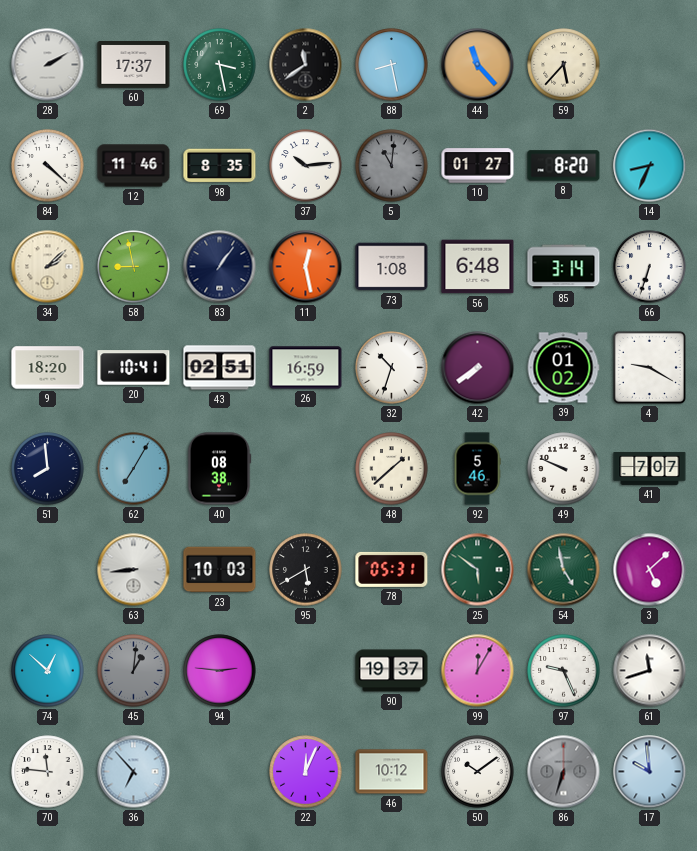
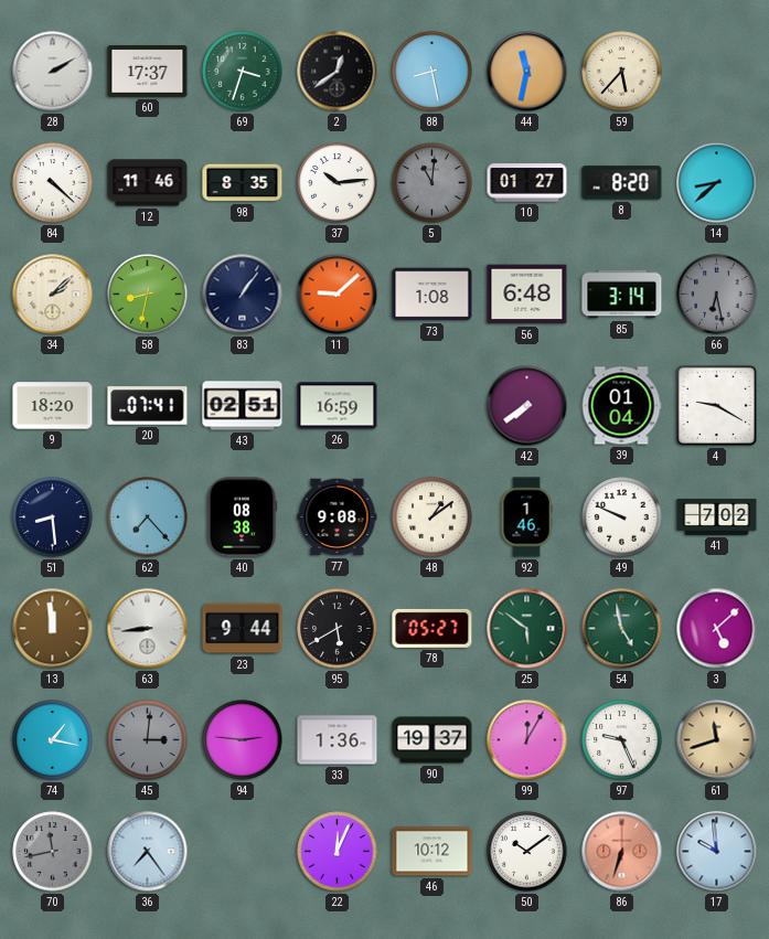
69: 3:28 -> 3:33
2: 11:39 -> 12:39
44: 11:23 -> 11:32
14: 8:34 -> 8:38
58: 8:58 -> 8:32
11: 12:28 -> 9:08
66: 6:33 -> 6:28
66 dial: white -> grey
20: 10:41 -> 07:41
32: 10:33 -> none
39: 01:02 -> 01:04
51: 7:59 -> 8:29
62: 7:05 -> 7:23
77: none -> 9:08
48: 1:38 -> 1:09
92: 5:46 -> 1:46
41: 7:07 -> 7:02
13: none -> 11:59
23: 10:03 -> 9:44
78: 05:31 -> 05:27
74: 12:52 -> 1:17
45: 1:01 -> 3:01
33: none -> 1:36
61 dial: white -> champagne
70: 11:46 -> 11:43
70 dial: white -> grey
36: 6:53 -> 7:24
86 dial: grey -> salmon
